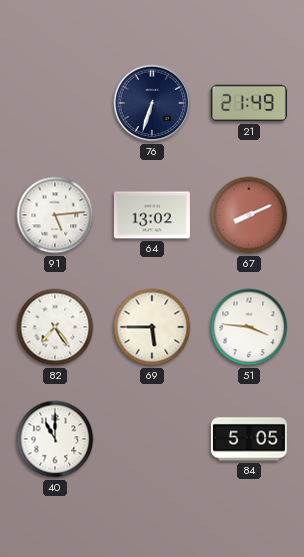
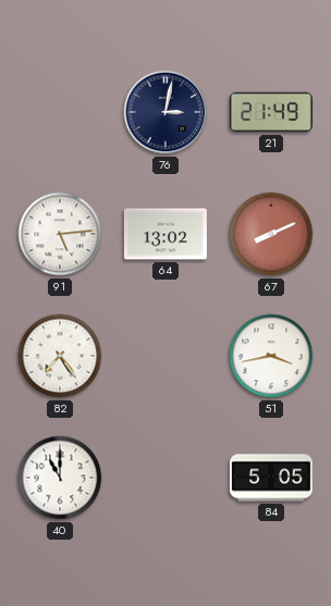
76: 6:33 -> 3:02
69: 5:45 -> none
51: 3:46 -> 3:43
